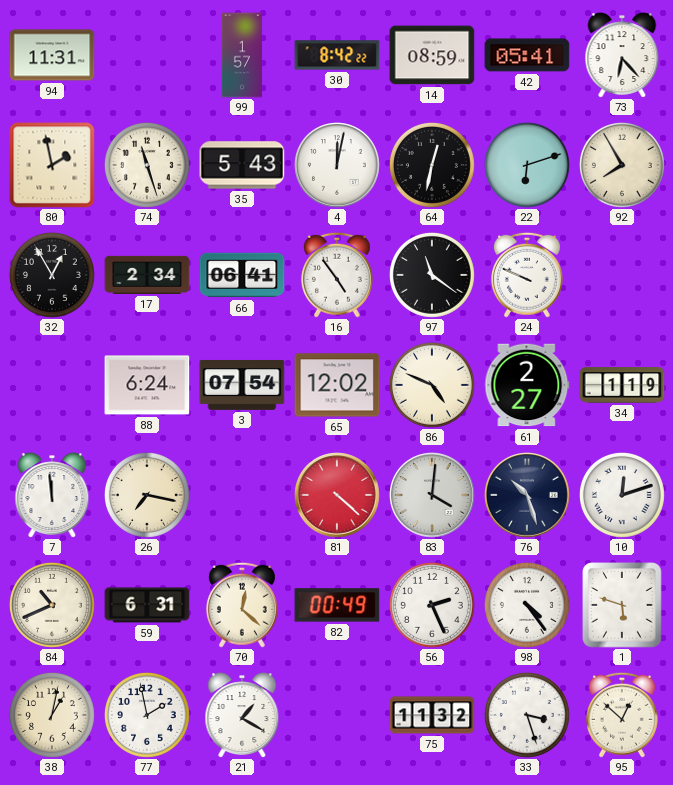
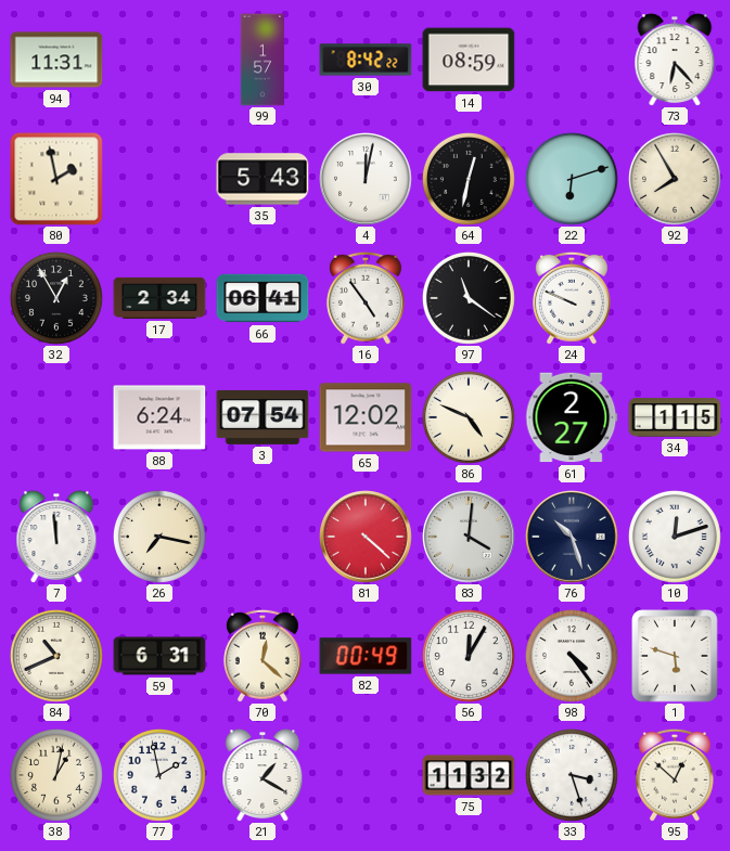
42: 05:41 -> none
74: 11:27 -> none
34: 1:19 -> 1:15
56: 2:26 -> 12:05
